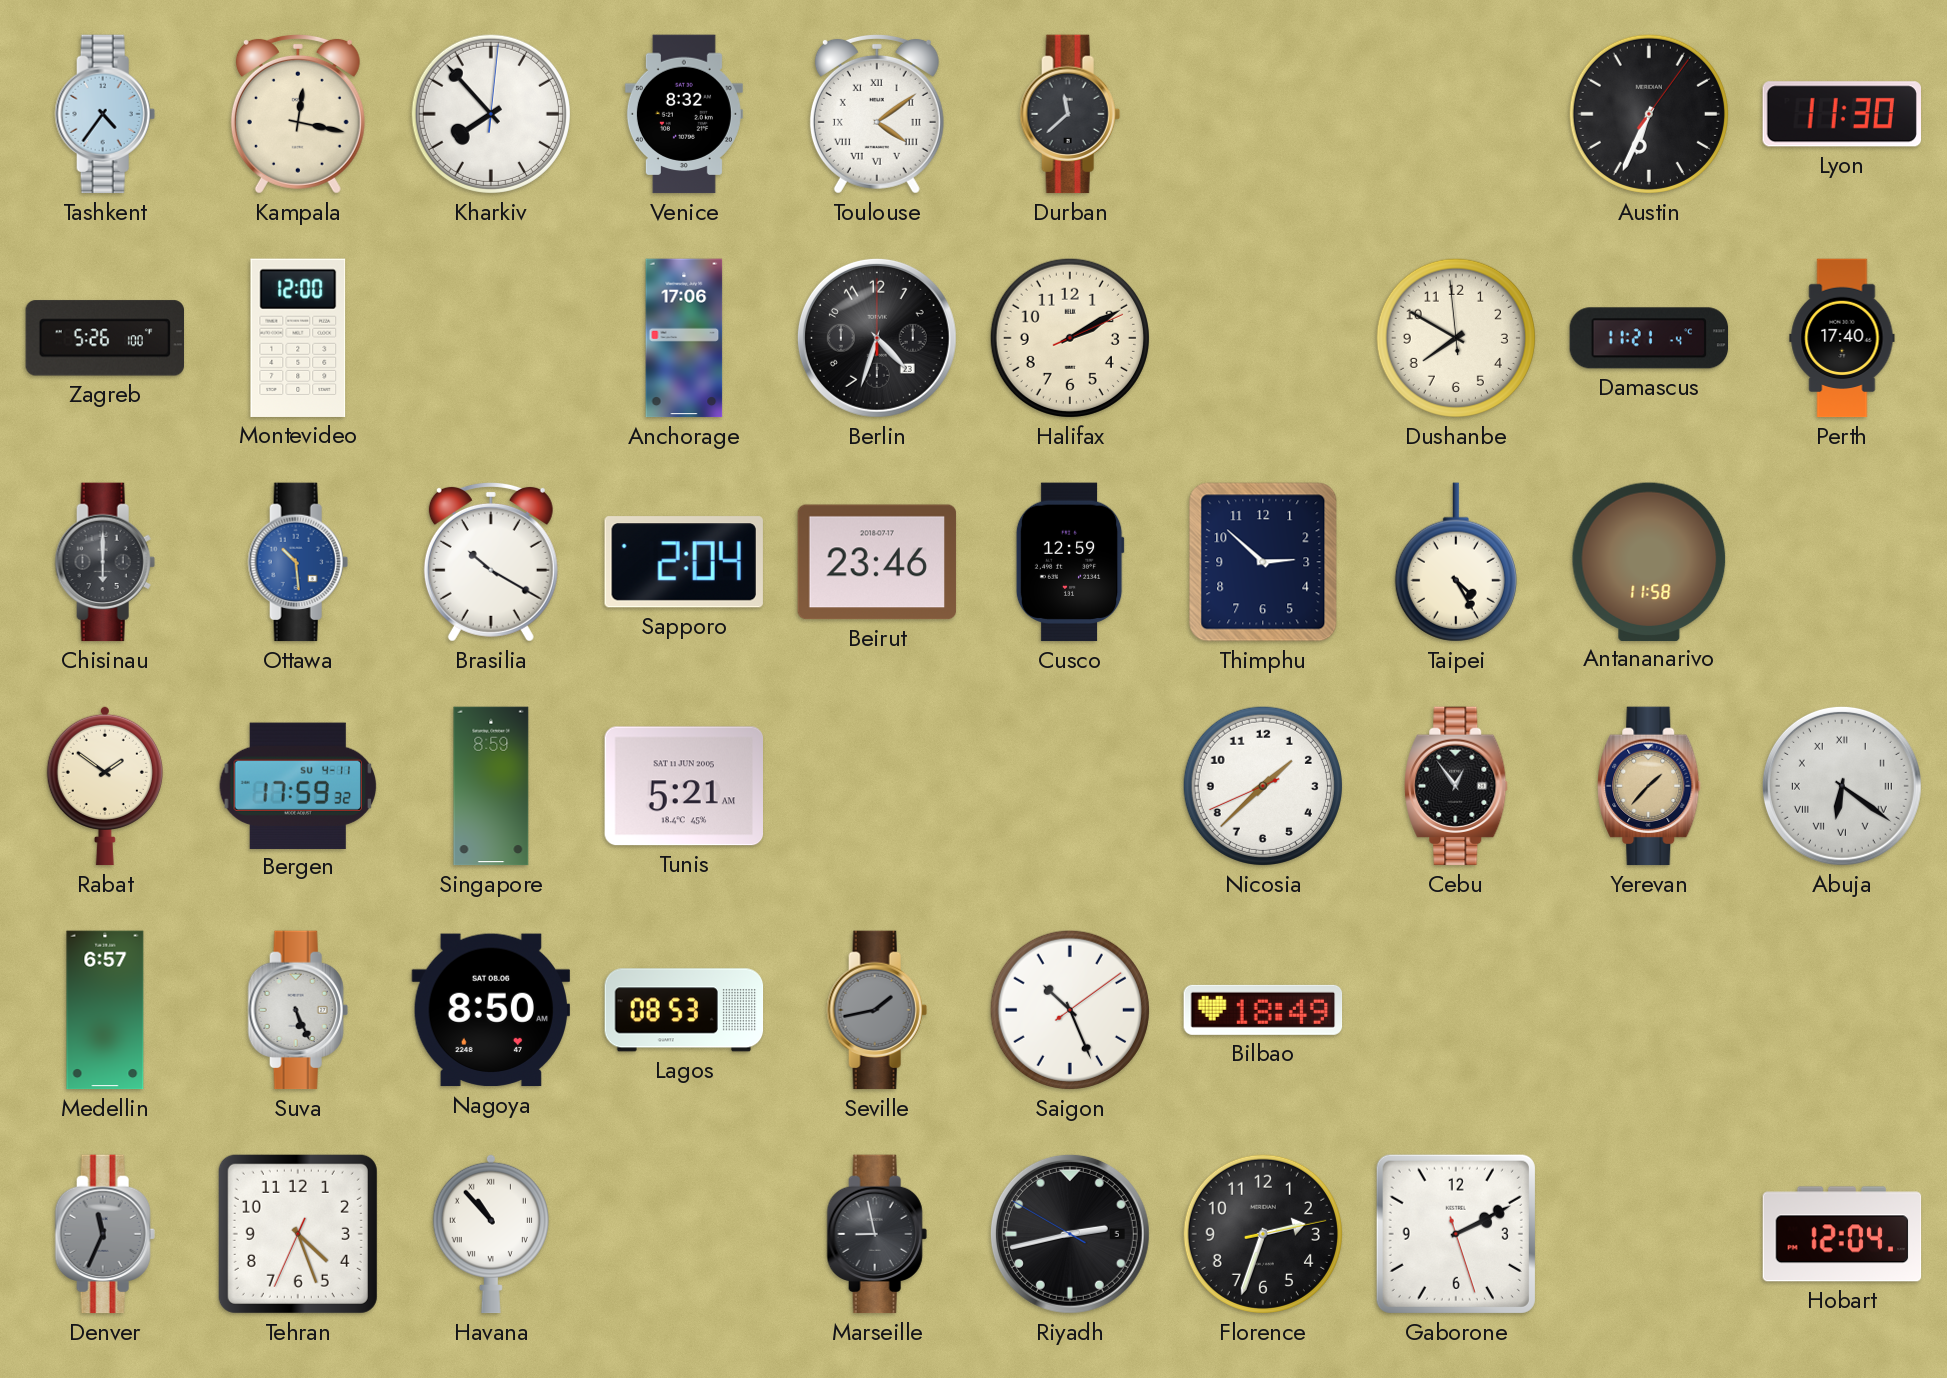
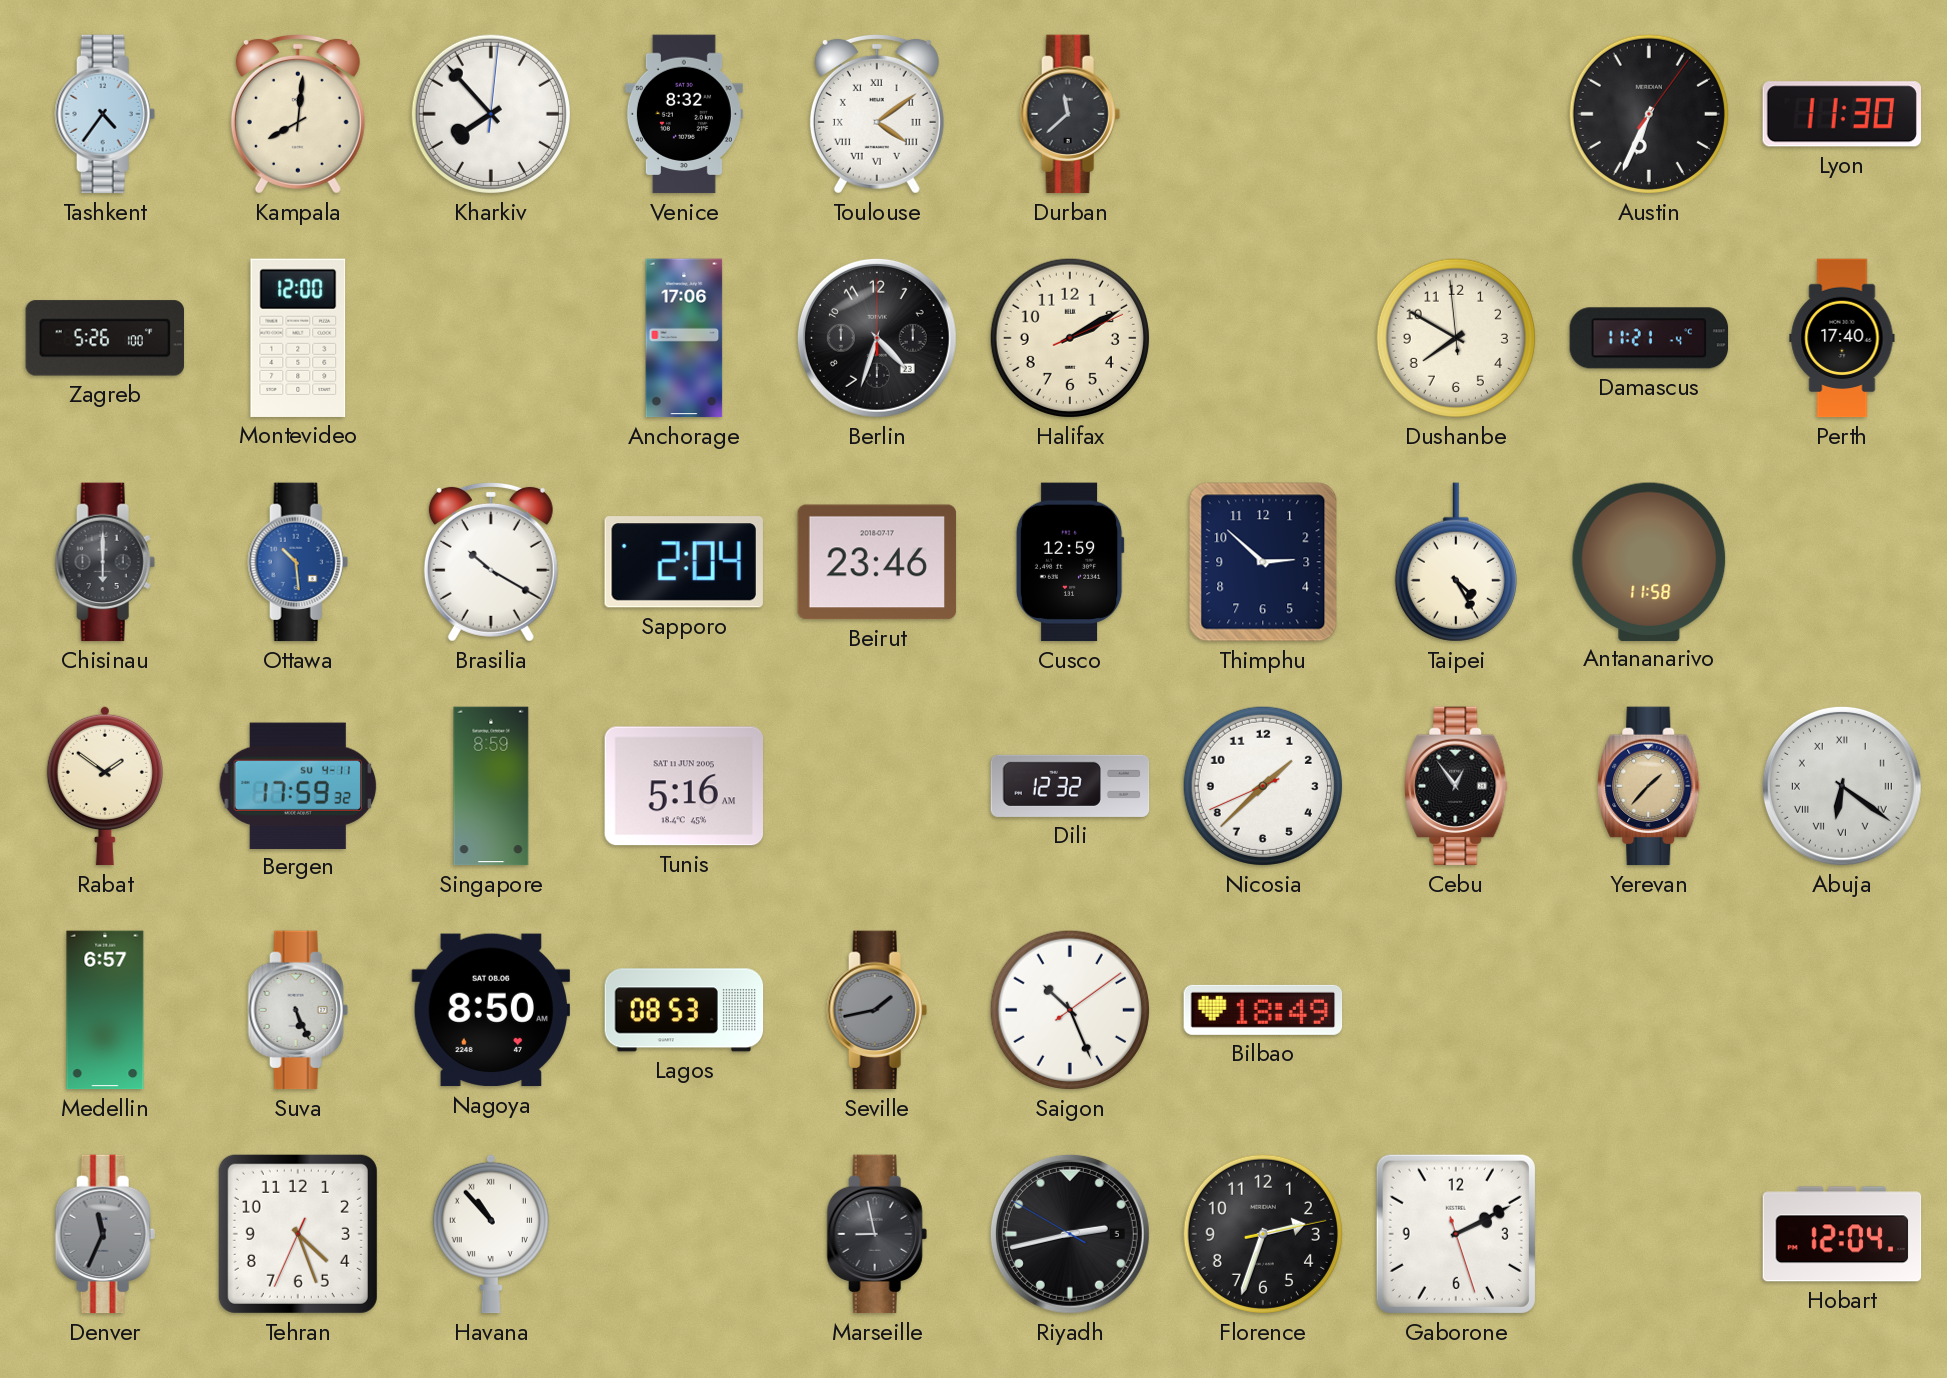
Kampala: 12:17 -> 8:01
Tunis: 5:21 -> 5:16
Dili: none -> 12:32
